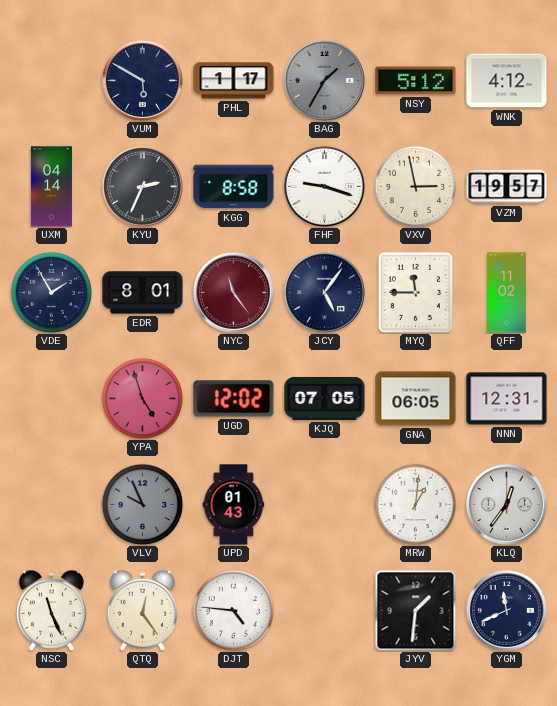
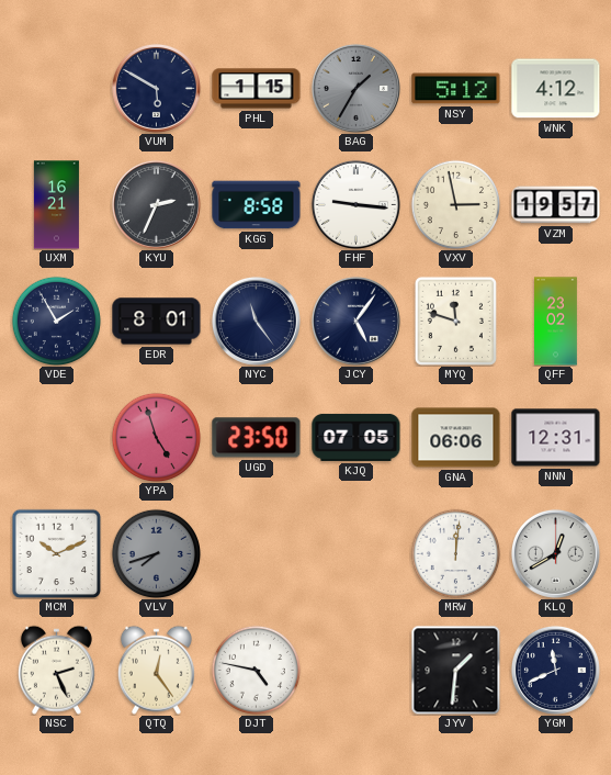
PHL: 1:17 -> 1:15
UXM: 04:14 -> 16:21
FHF: 9:18 -> 9:16
NYC dial: burgundy -> navy
MYQ: 11:45 -> 11:48
QFF: 11:02 -> 23:02
UGD: 12:02 -> 23:50
GNA: 06:05 -> 06:06
MCM: none -> 10:11
VLV: 9:56 -> 7:42
UPD: 01:43 -> none
MRW: 1:01 -> 12:01
KLQ: 12:36 -> 12:40
NSC: 11:26 -> 2:26
DJT: 4:46 -> 4:47
